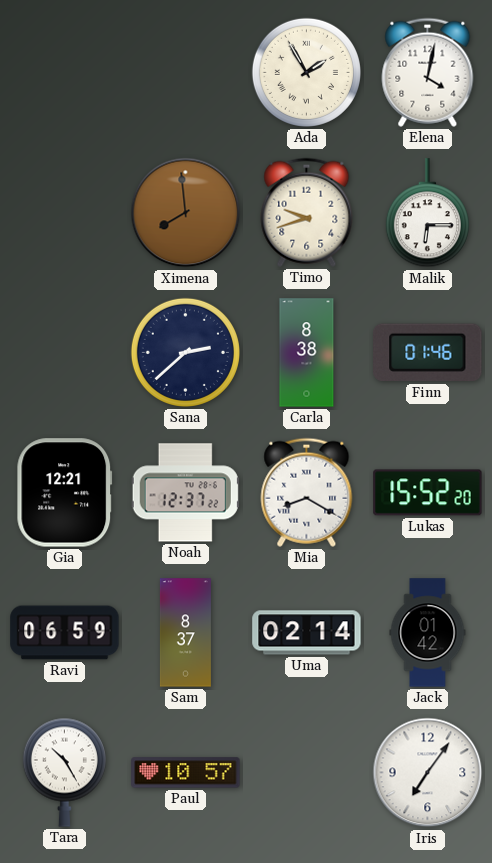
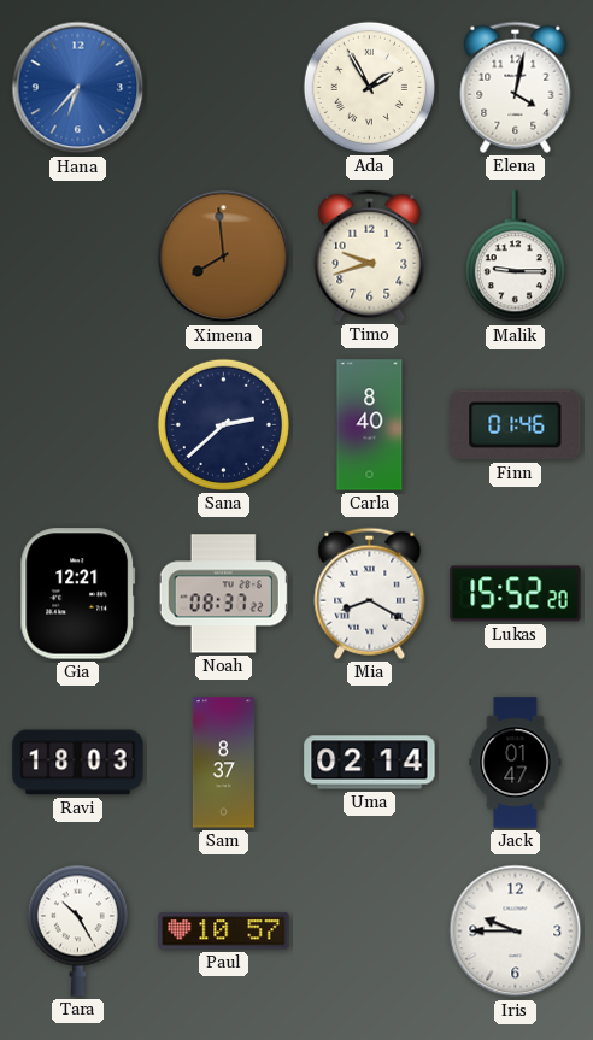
Hana: none -> 6:37
Malik: 6:15 -> 9:15
Carla: 8:38 -> 8:40
Noah: 12:37 -> 08:37
Ravi: 06:59 -> 18:03
Jack: 01:42 -> 01:47
Iris: 7:06 -> 9:45
